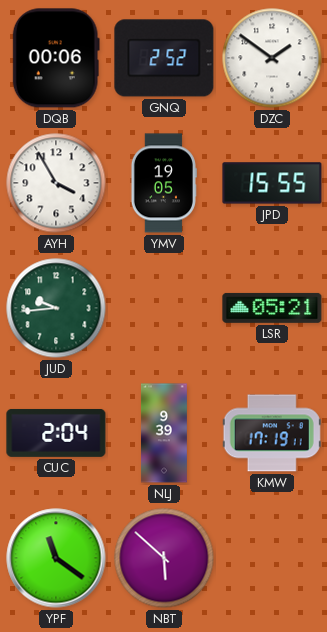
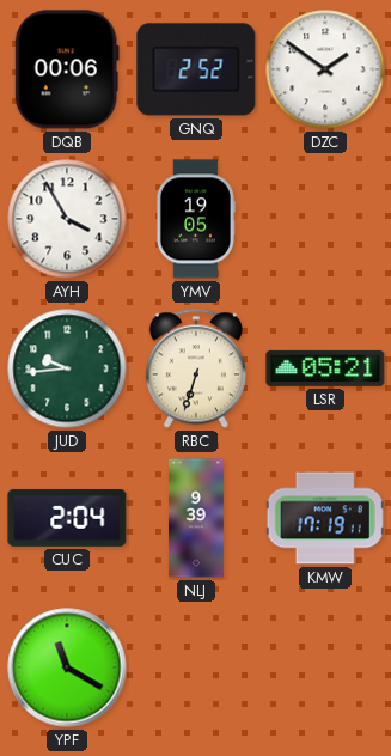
JPD: 15:55 -> none
RBC: none -> 6:33
YPF: 11:21 -> 11:20
NBT: 5:52 -> none
